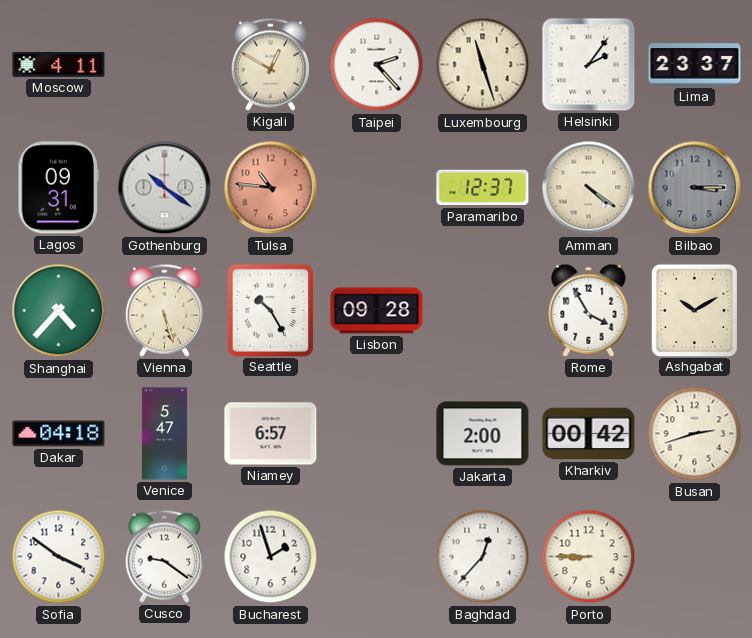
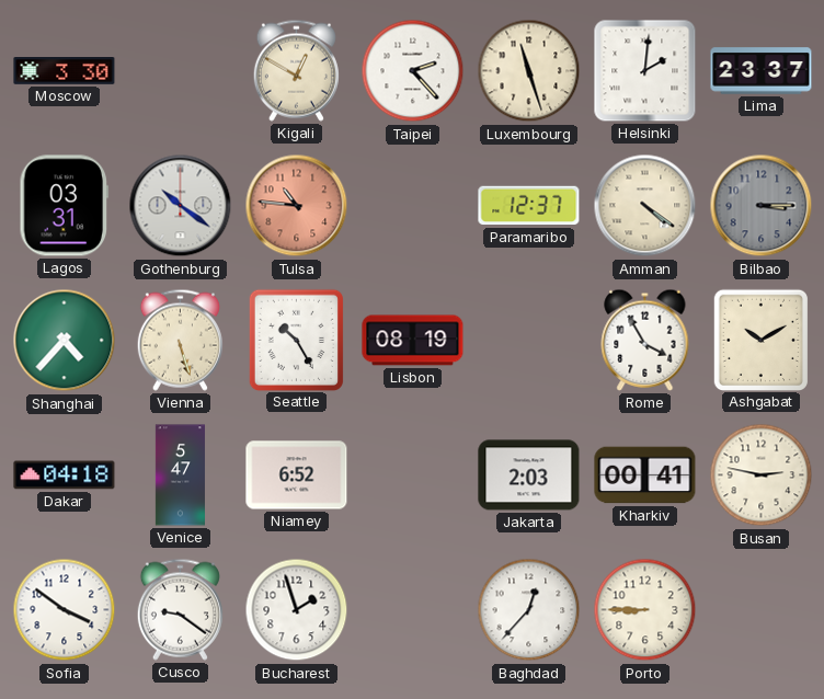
Moscow: 4:11 -> 3:30
Helsinki: 2:06 -> 2:01
Lagos: 09:31 -> 03:31
Lisbon: 09:28 -> 08:19
Niamey: 6:57 -> 6:52
Jakarta: 2:00 -> 2:03
Kharkiv: 00:42 -> 00:41
Busan: 2:42 -> 2:47
